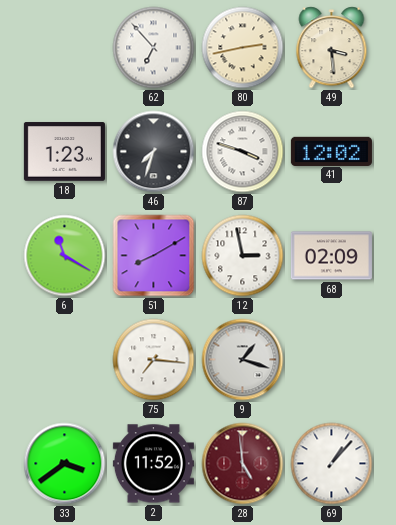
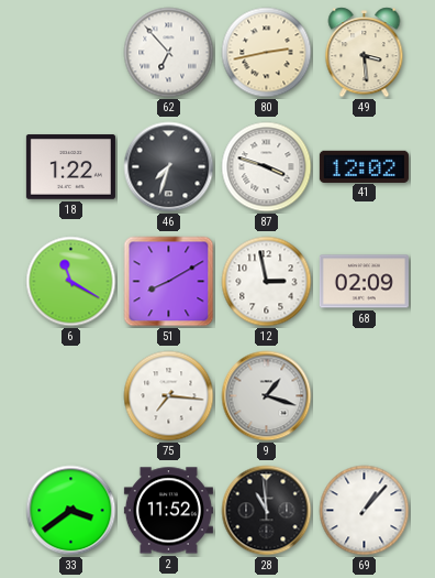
18: 1:23 -> 1:22
28: 4:59 -> 10:59
28 dial: burgundy -> black
